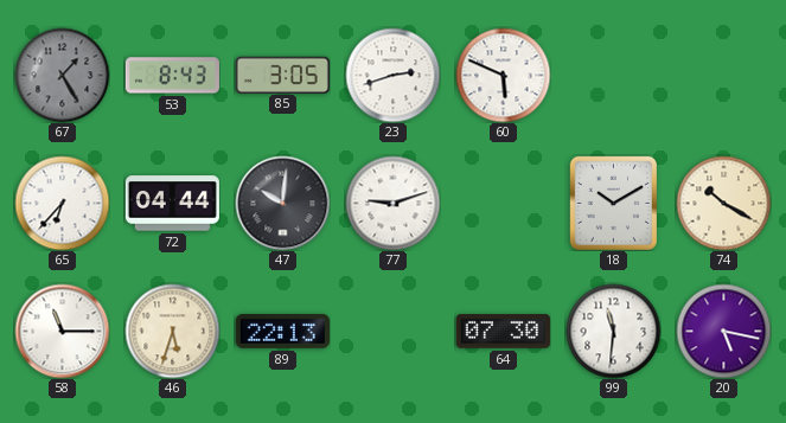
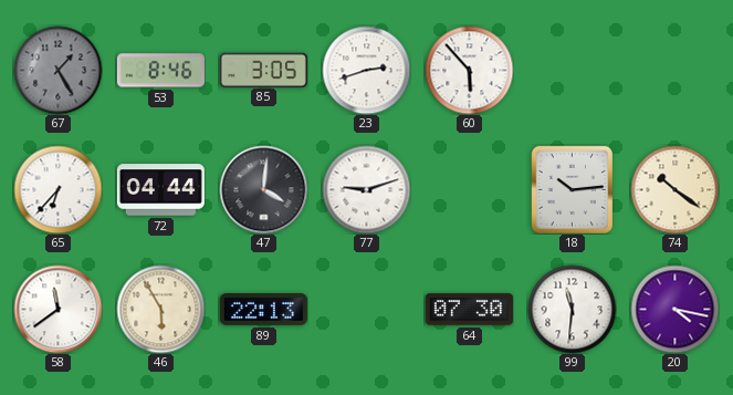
53: 8:43 -> 8:46
60: 5:49 -> 5:53
47: 10:01 -> 4:01
18: 10:10 -> 10:14
74: 10:20 -> 10:21
58: 11:15 -> 11:39
46: 5:33 -> 5:55
20: 5:17 -> 4:17
